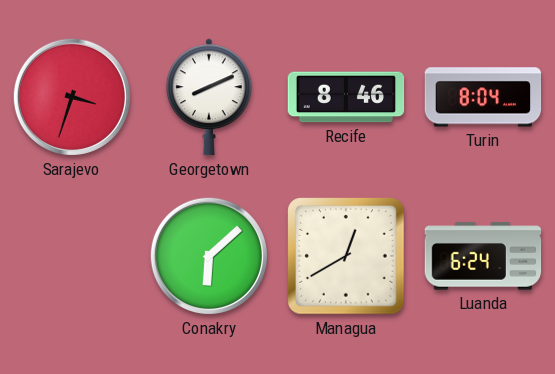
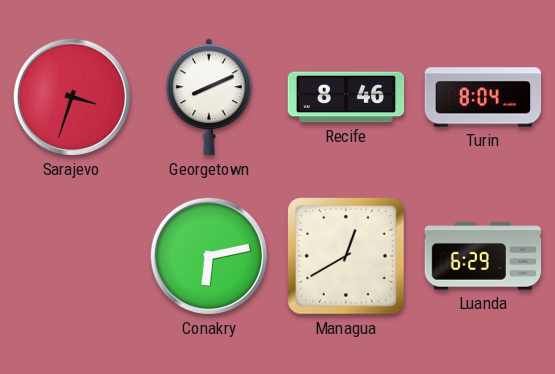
Conakry: 6:08 -> 6:13
Luanda: 6:24 -> 6:29
